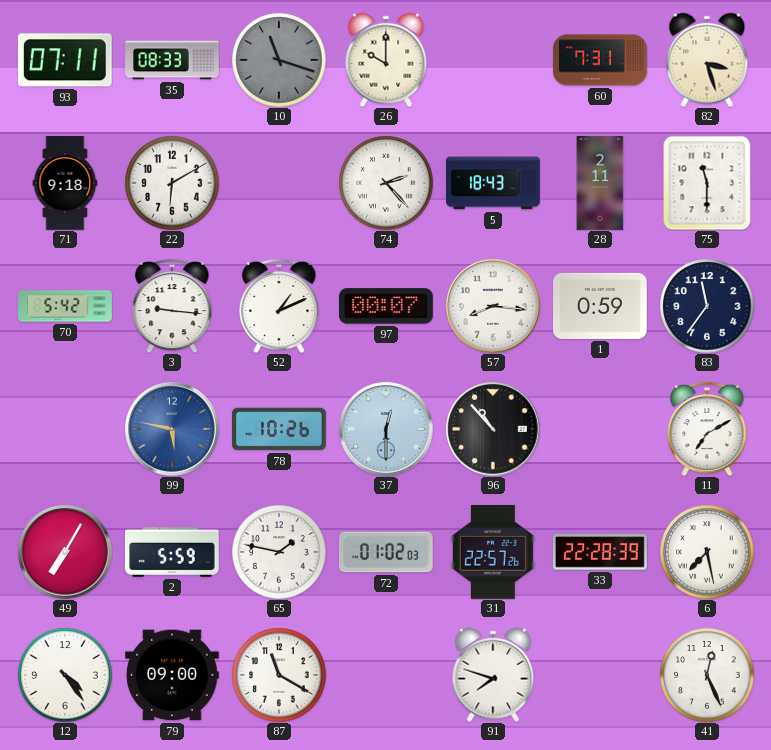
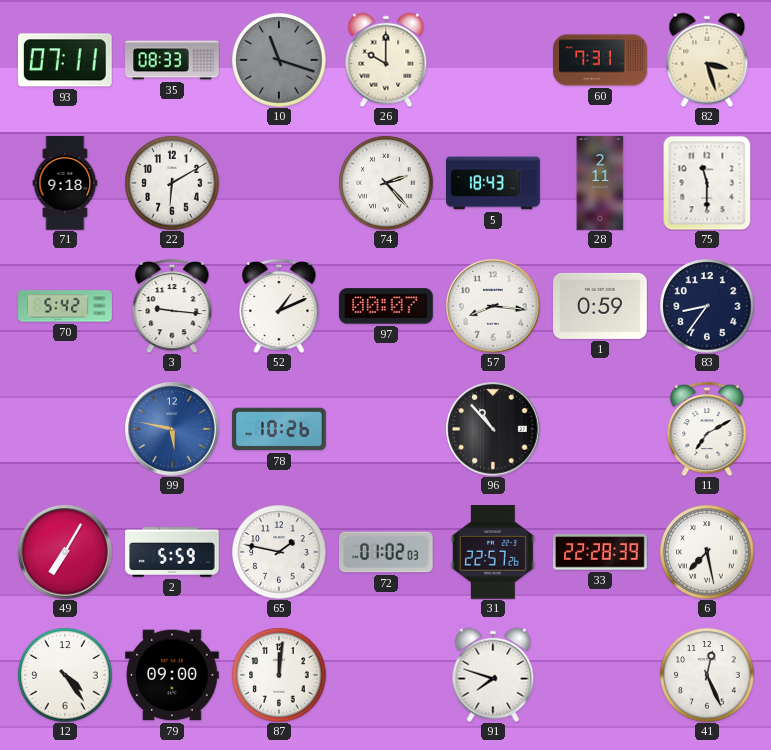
83: 11:36 -> 8:36
37: 12:30 -> none
87: 11:20 -> 12:01
